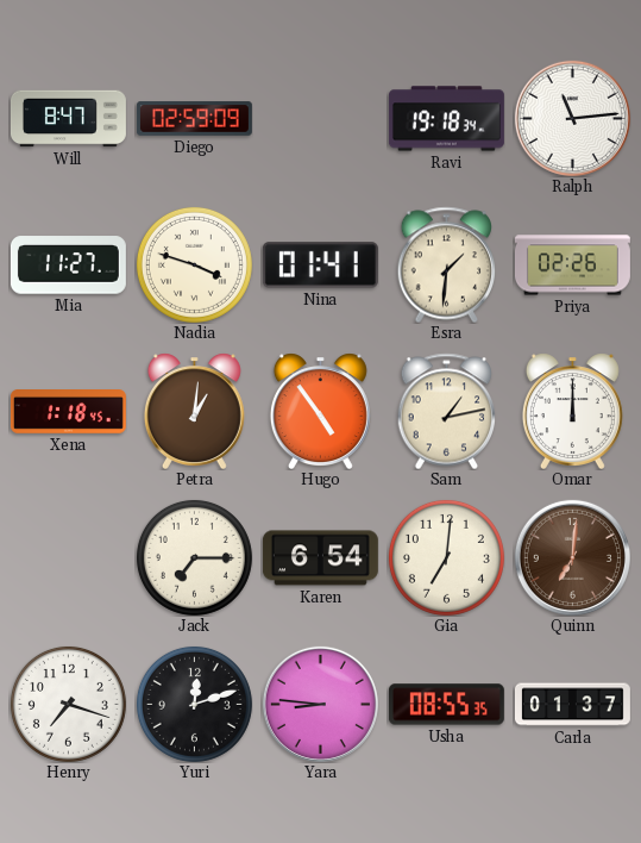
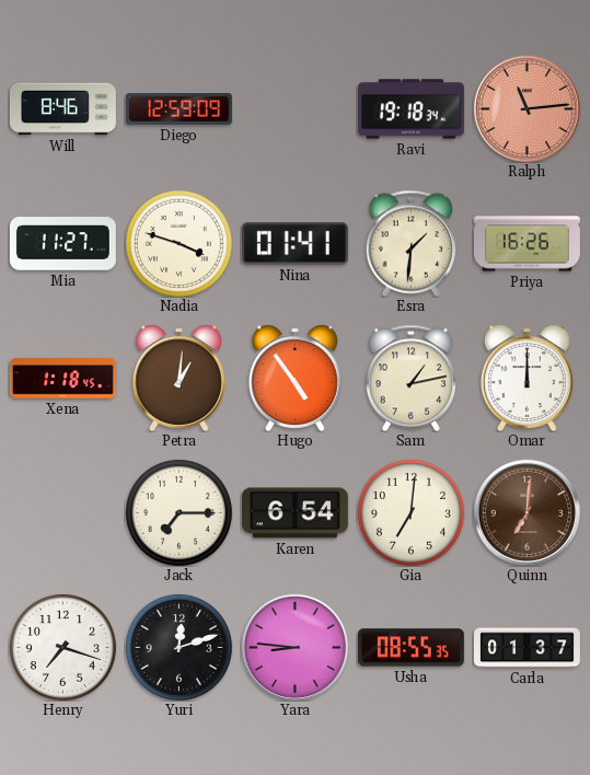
Will: 8:47 -> 8:46
Diego: 02:59 -> 12:59
Ralph dial: white -> salmon
Priya: 02:26 -> 16:26
